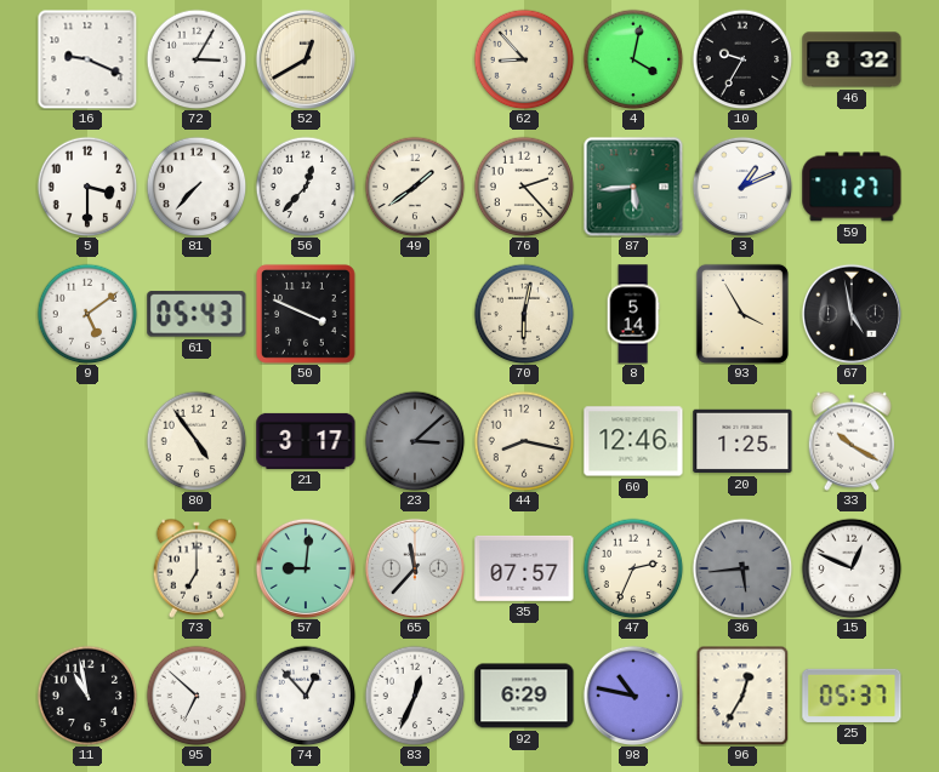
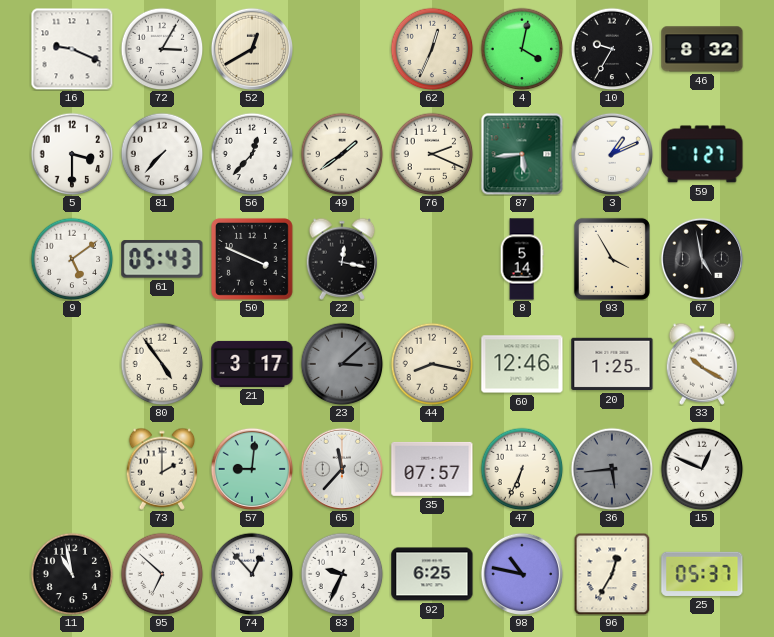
62: 8:53 -> 12:34
76: 2:23 -> 2:19
22: none -> 12:17
70: 6:02 -> none
73: 7:00 -> 2:00
47: 2:34 -> 6:34
83: 12:34 -> 9:34
92: 6:29 -> 6:25
